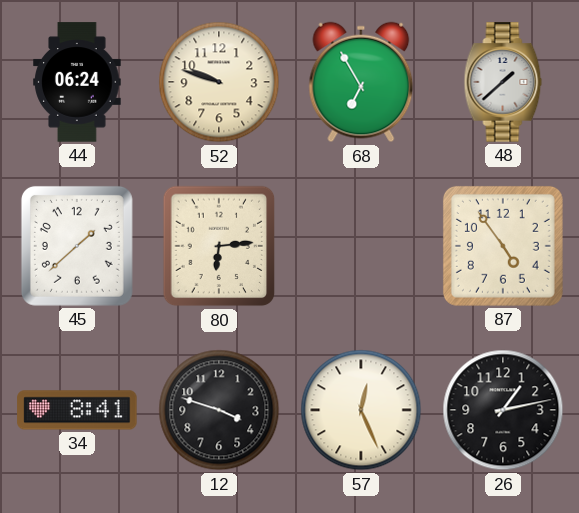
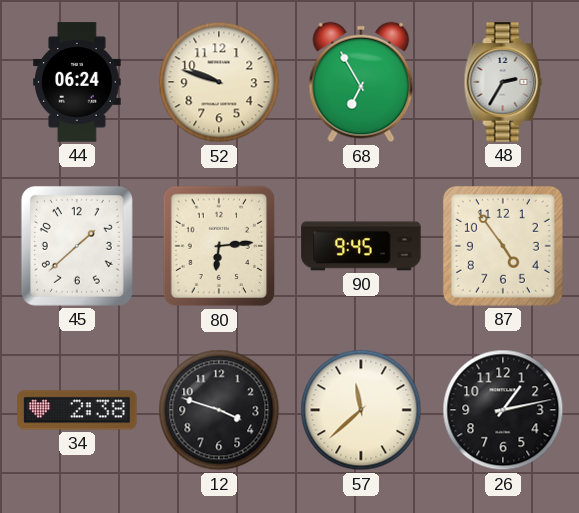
48: 1:38 -> 2:35
90: none -> 9:45
34: 8:41 -> 2:38
57: 12:26 -> 11:38
